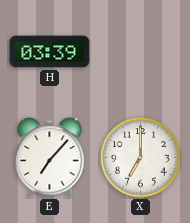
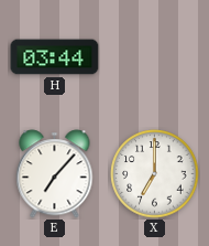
H: 03:39 -> 03:44
